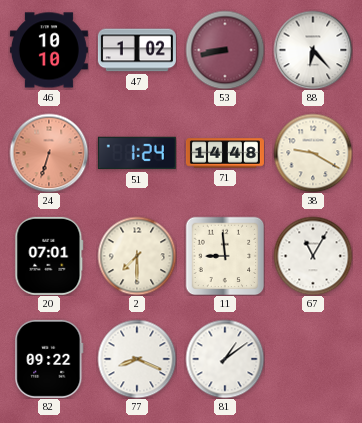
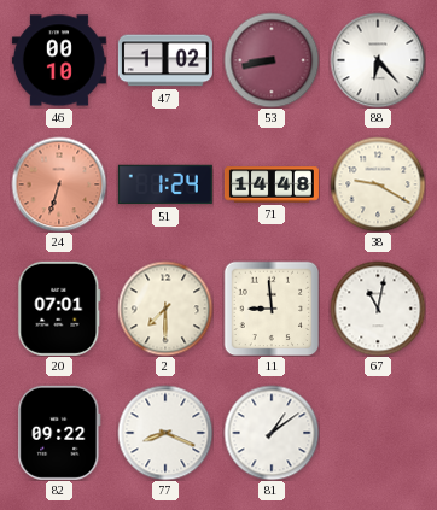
46: 10:10 -> 00:10
67: 11:05 -> 11:02
